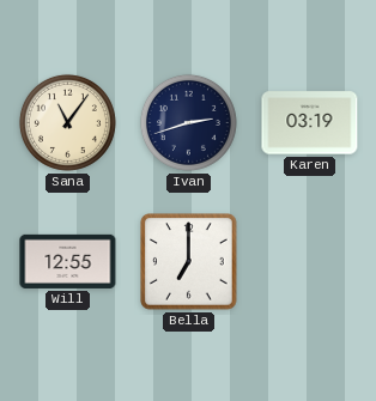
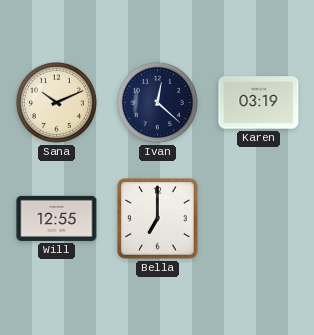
Sana: 11:06 -> 10:11
Ivan: 2:42 -> 12:22
